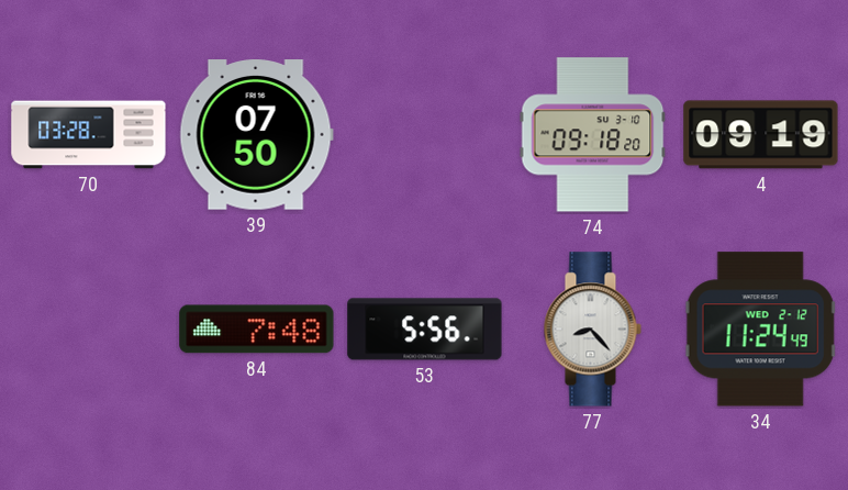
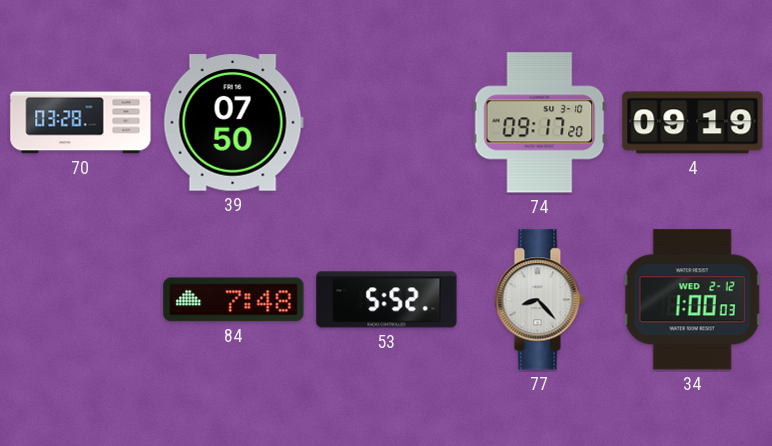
74: 09:18 -> 09:17
53: 5:56 -> 5:52
34: 11:24 -> 1:00
